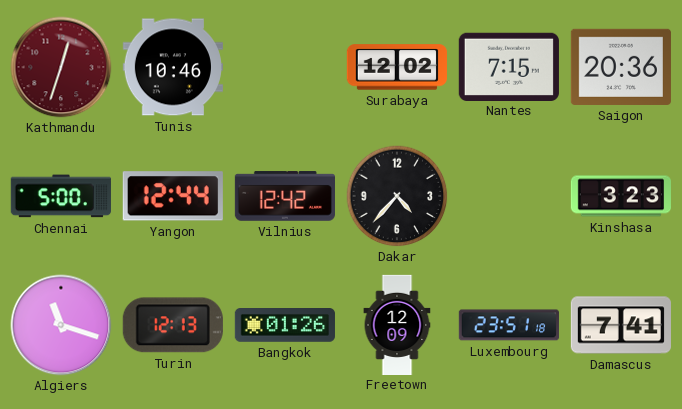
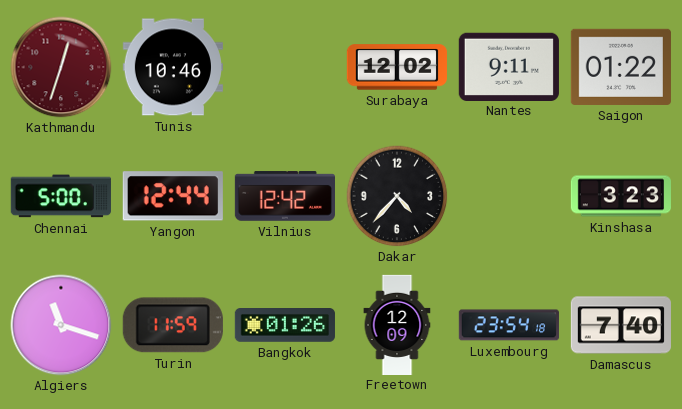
Nantes: 7:15 -> 9:11
Saigon: 20:36 -> 01:22
Turin: 12:13 -> 11:59
Luxembourg: 23:51 -> 23:54
Damascus: 7:41 -> 7:40
